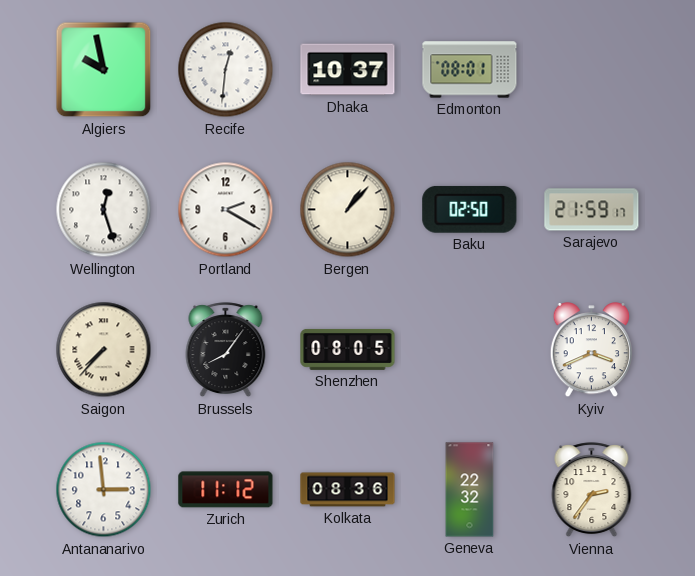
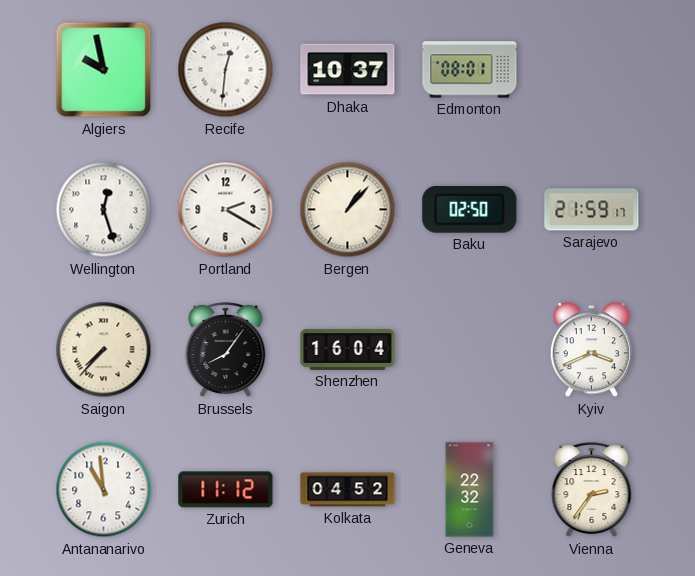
Shenzhen: 08:05 -> 16:04
Antananarivo: 2:59 -> 10:59
Kolkata: 08:36 -> 04:52
